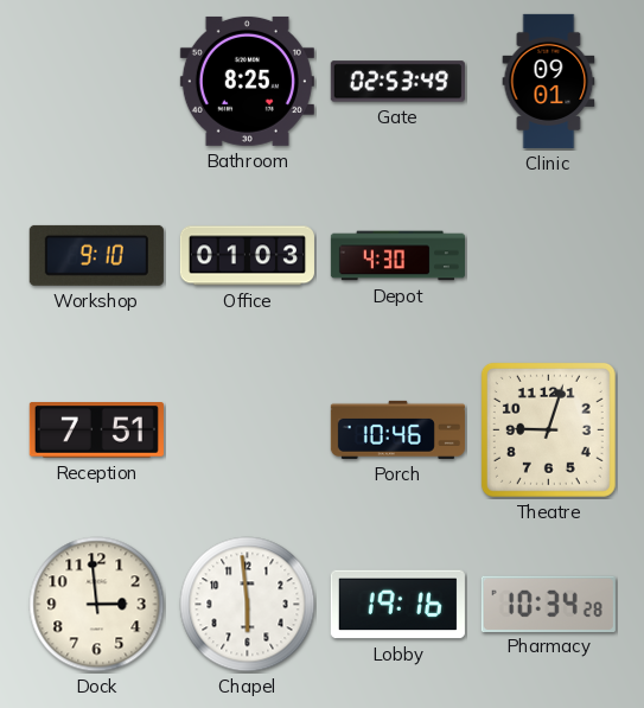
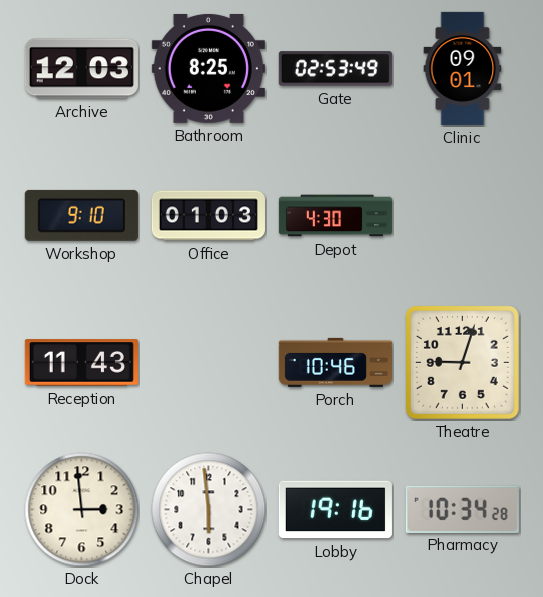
Archive: none -> 12:03
Reception: 7:51 -> 11:43
